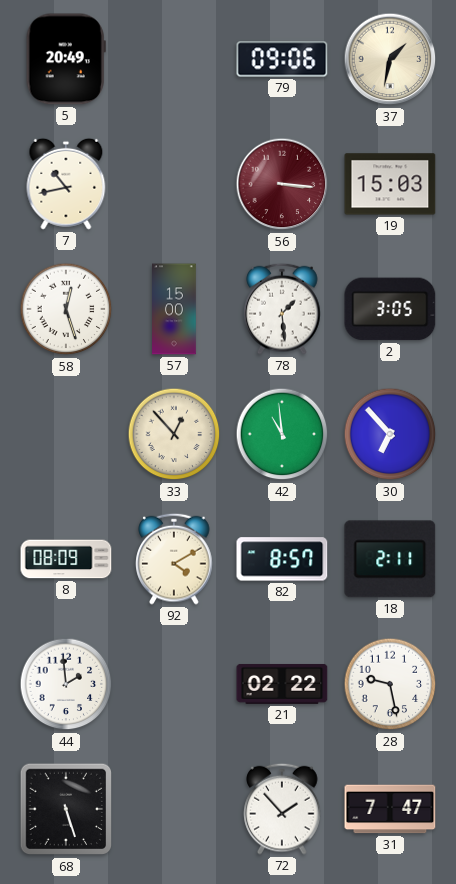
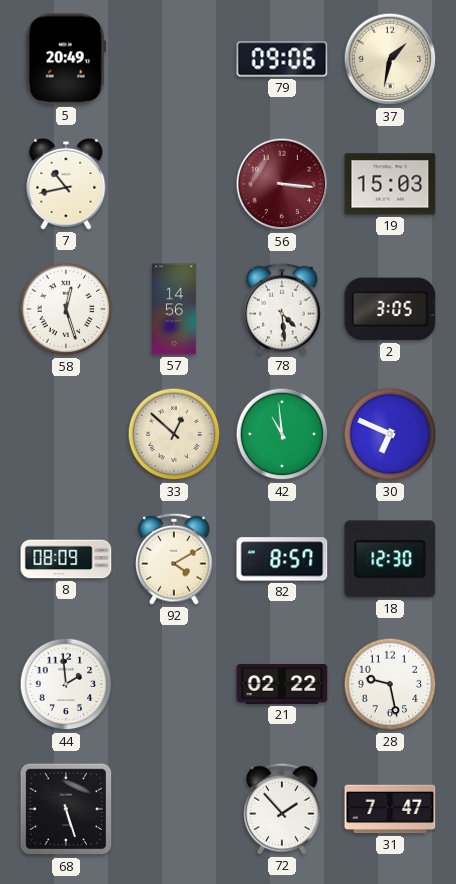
57: 15:00 -> 14:56
78: 1:29 -> 4:29
33: 12:53 -> 12:52
30: 6:53 -> 6:49
18: 2:11 -> 12:30
